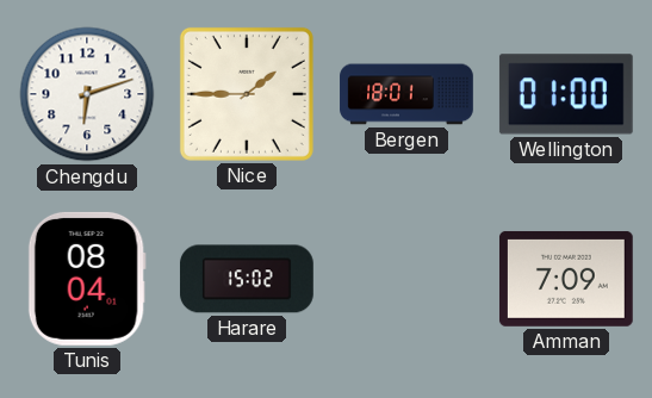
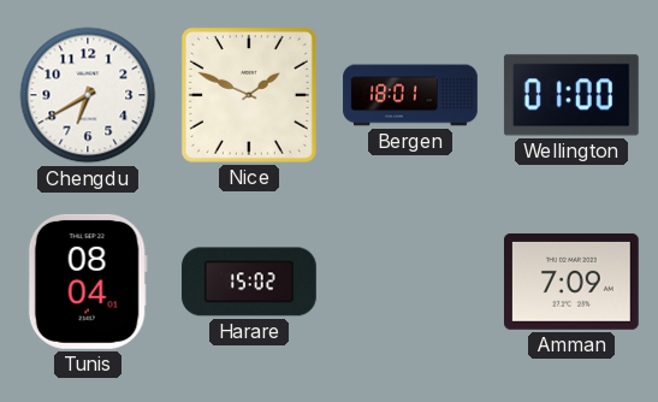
Chengdu: 6:12 -> 6:40
Nice: 1:45 -> 1:49
